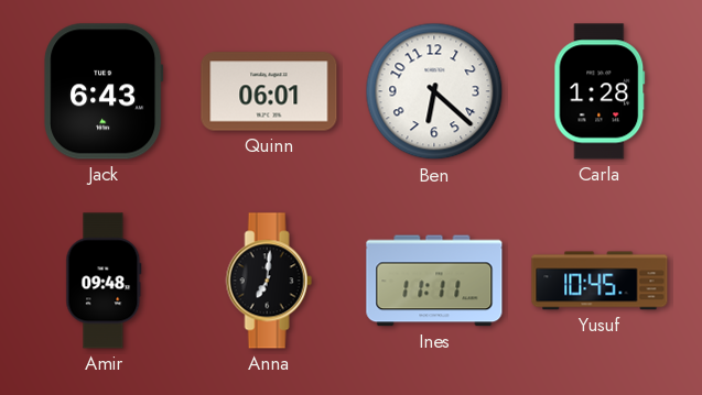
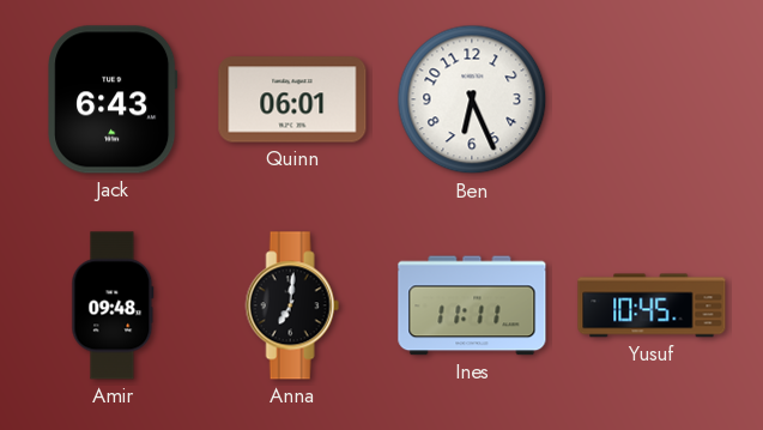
Ben: 6:22 -> 6:26
Carla: 1:28 -> none
